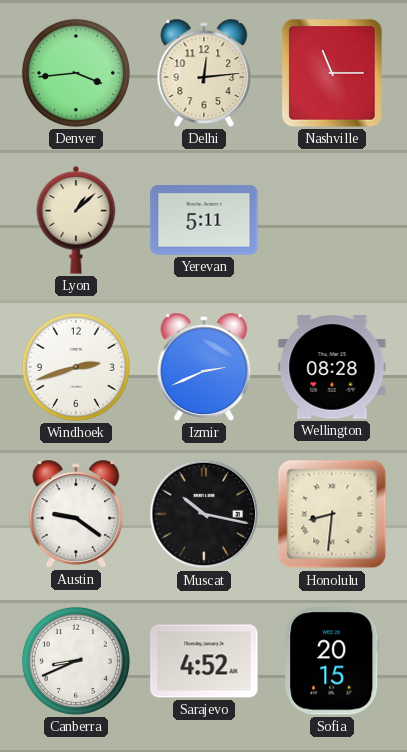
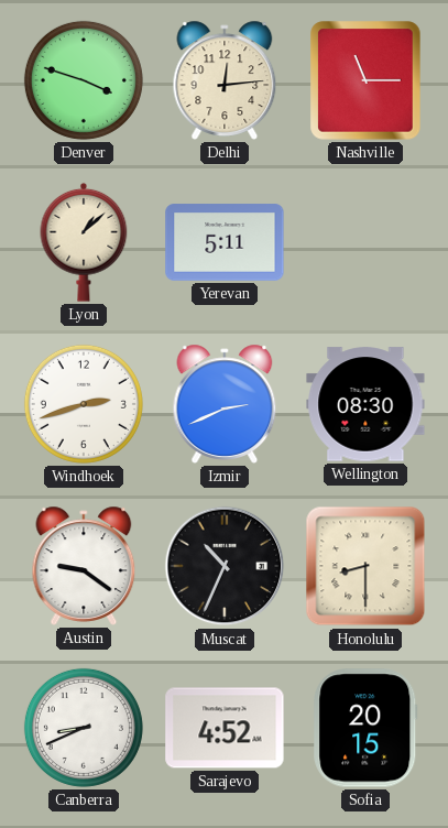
Denver: 3:44 -> 3:48
Wellington: 08:28 -> 08:30
Muscat: 10:17 -> 10:34
Honolulu: 8:31 -> 8:30
